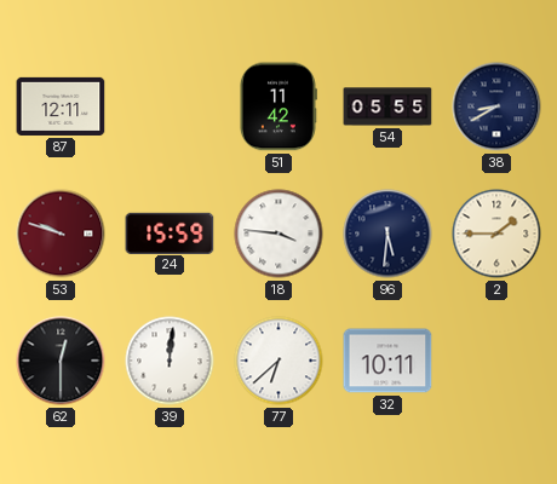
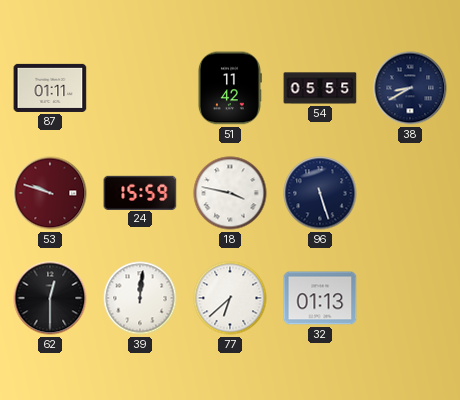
87: 12:11 -> 01:11
18: 3:46 -> 3:47
96: 5:31 -> 5:27
2: 1:45 -> none
32: 10:11 -> 01:13
